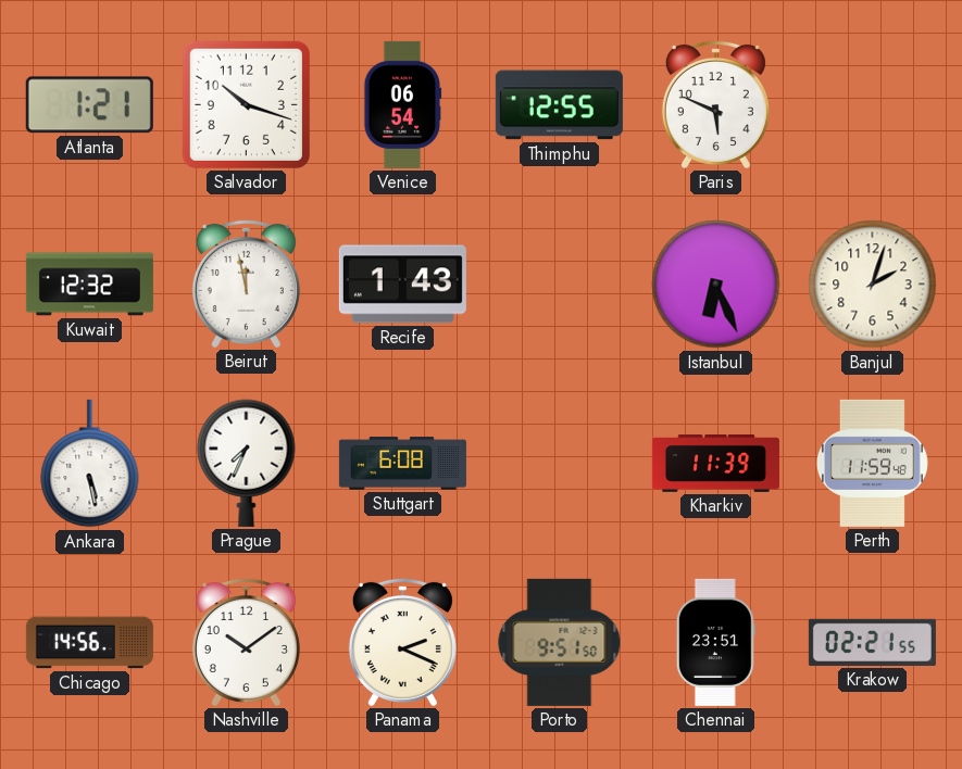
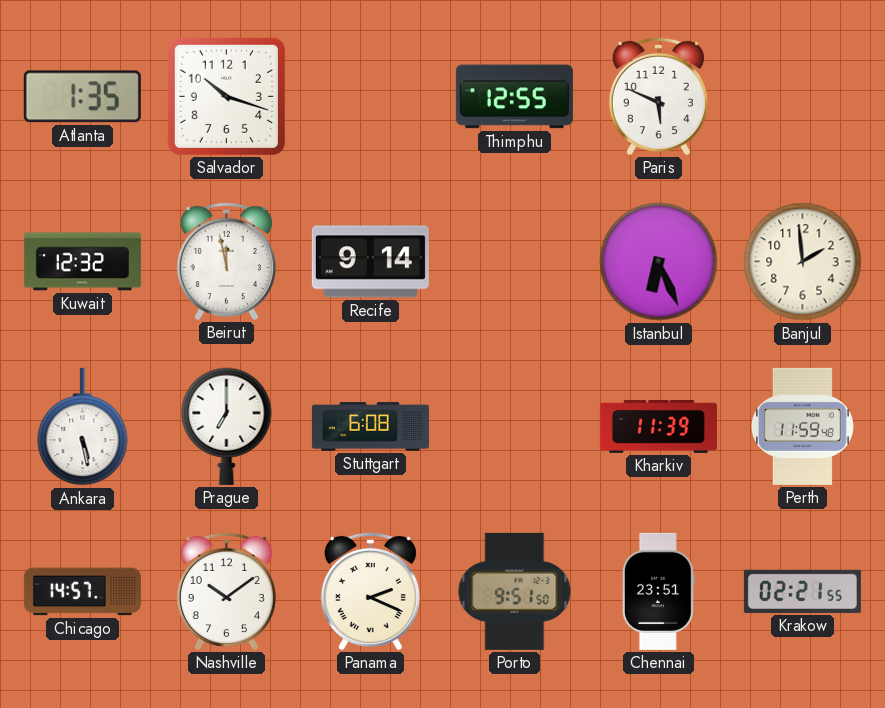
Atlanta: 1:21 -> 1:35
Venice: 06:54 -> none
Recife: 1:43 -> 9:14
Banjul: 2:03 -> 1:59
Prague: 7:34 -> 7:00
Chicago: 14:56 -> 14:57
